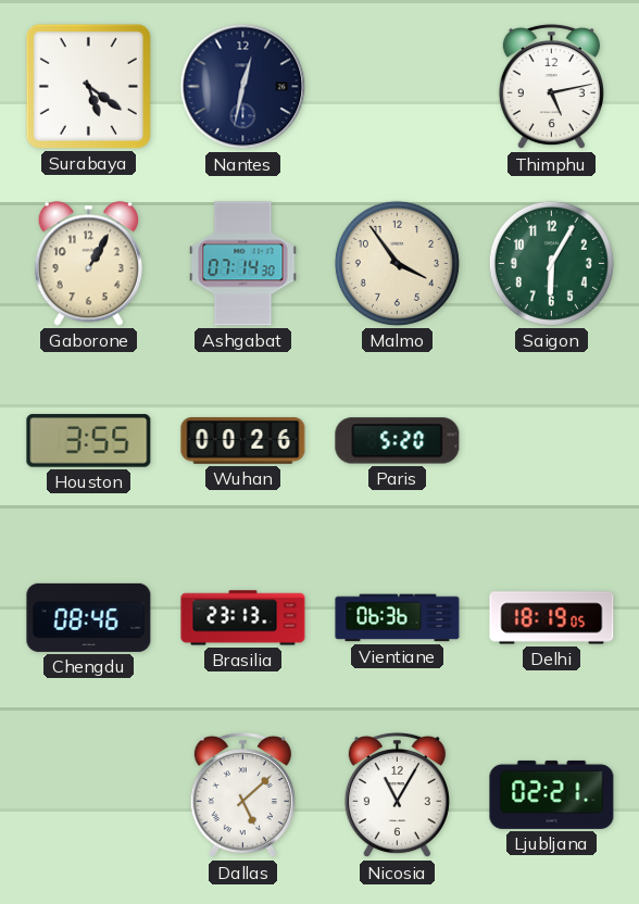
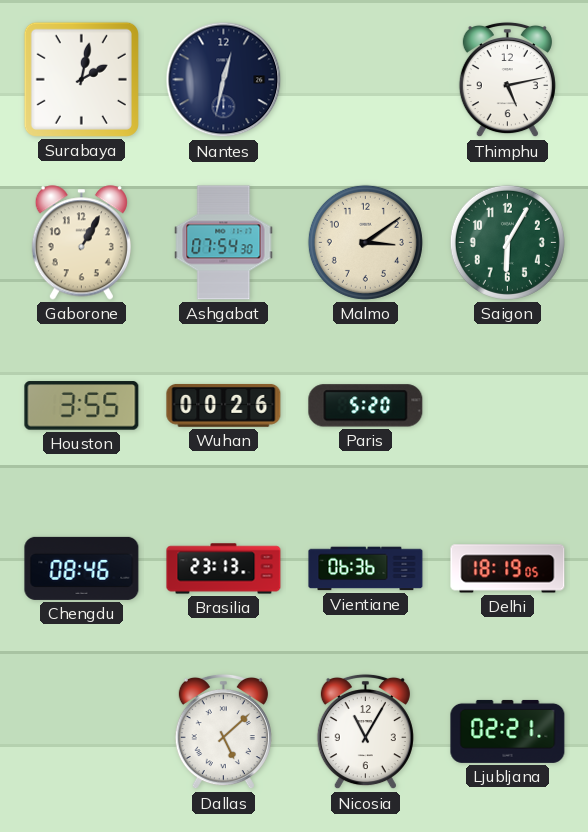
Surabaya: 5:21 -> 2:02
Ashgabat: 07:14 -> 07:54
Malmo: 3:54 -> 3:09
